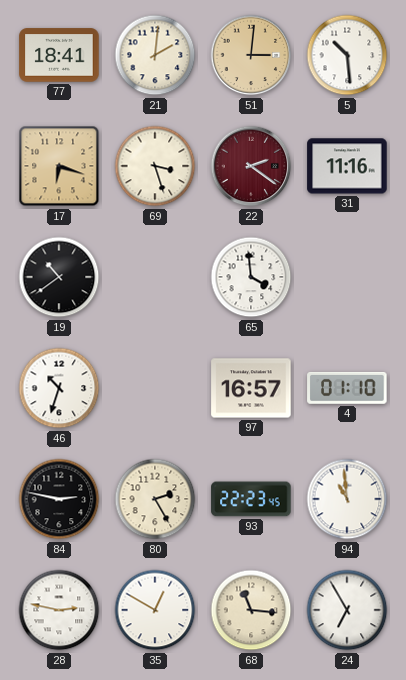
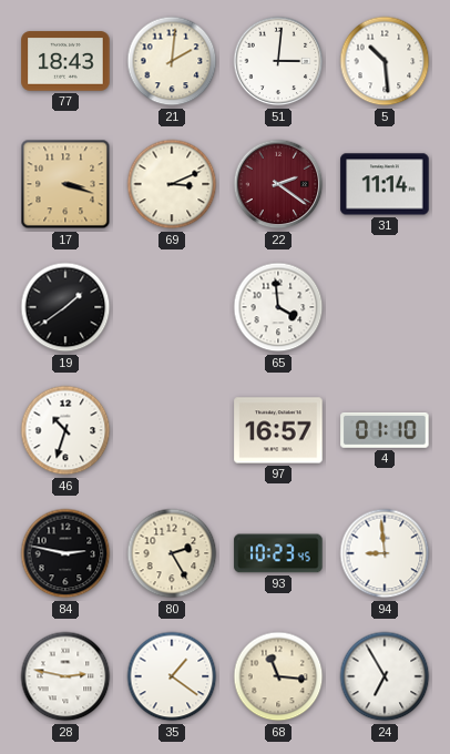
77: 18:41 -> 18:43
51 dial: champagne -> white
17: 6:18 -> 3:18
69: 3:27 -> 3:11
31: 11:16 -> 11:14
19: 10:39 -> 1:39
93: 22:23 -> 10:23
94: 10:59 -> 8:59
35: 12:50 -> 1:21
